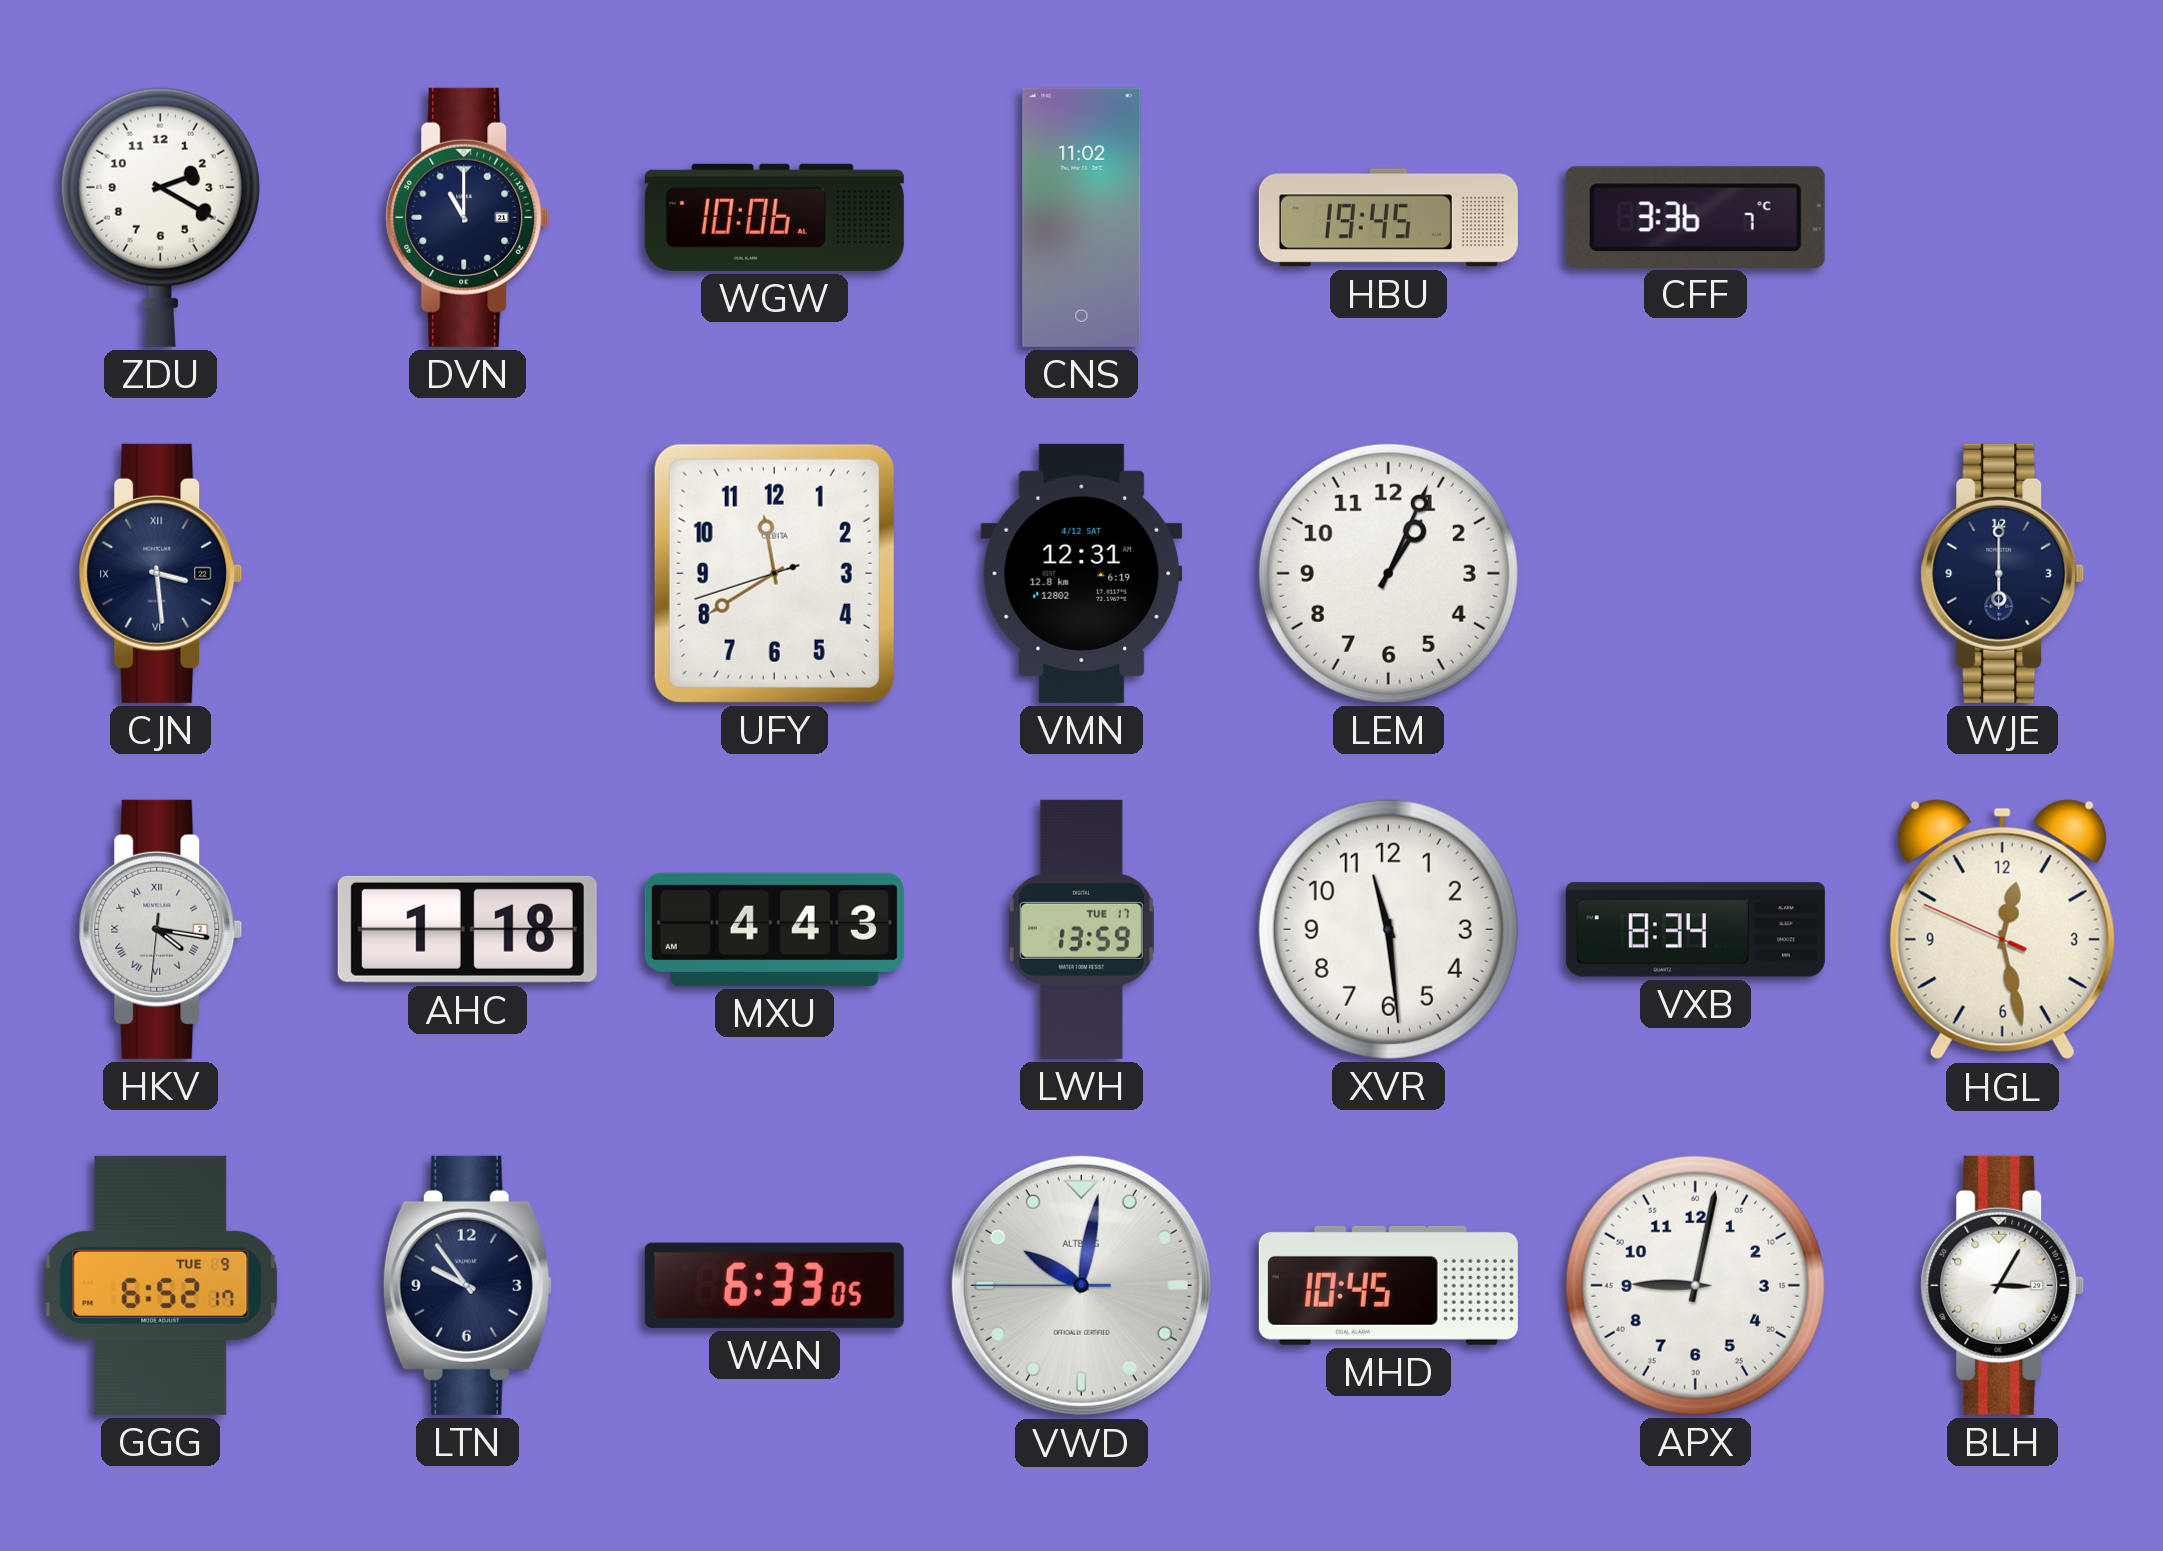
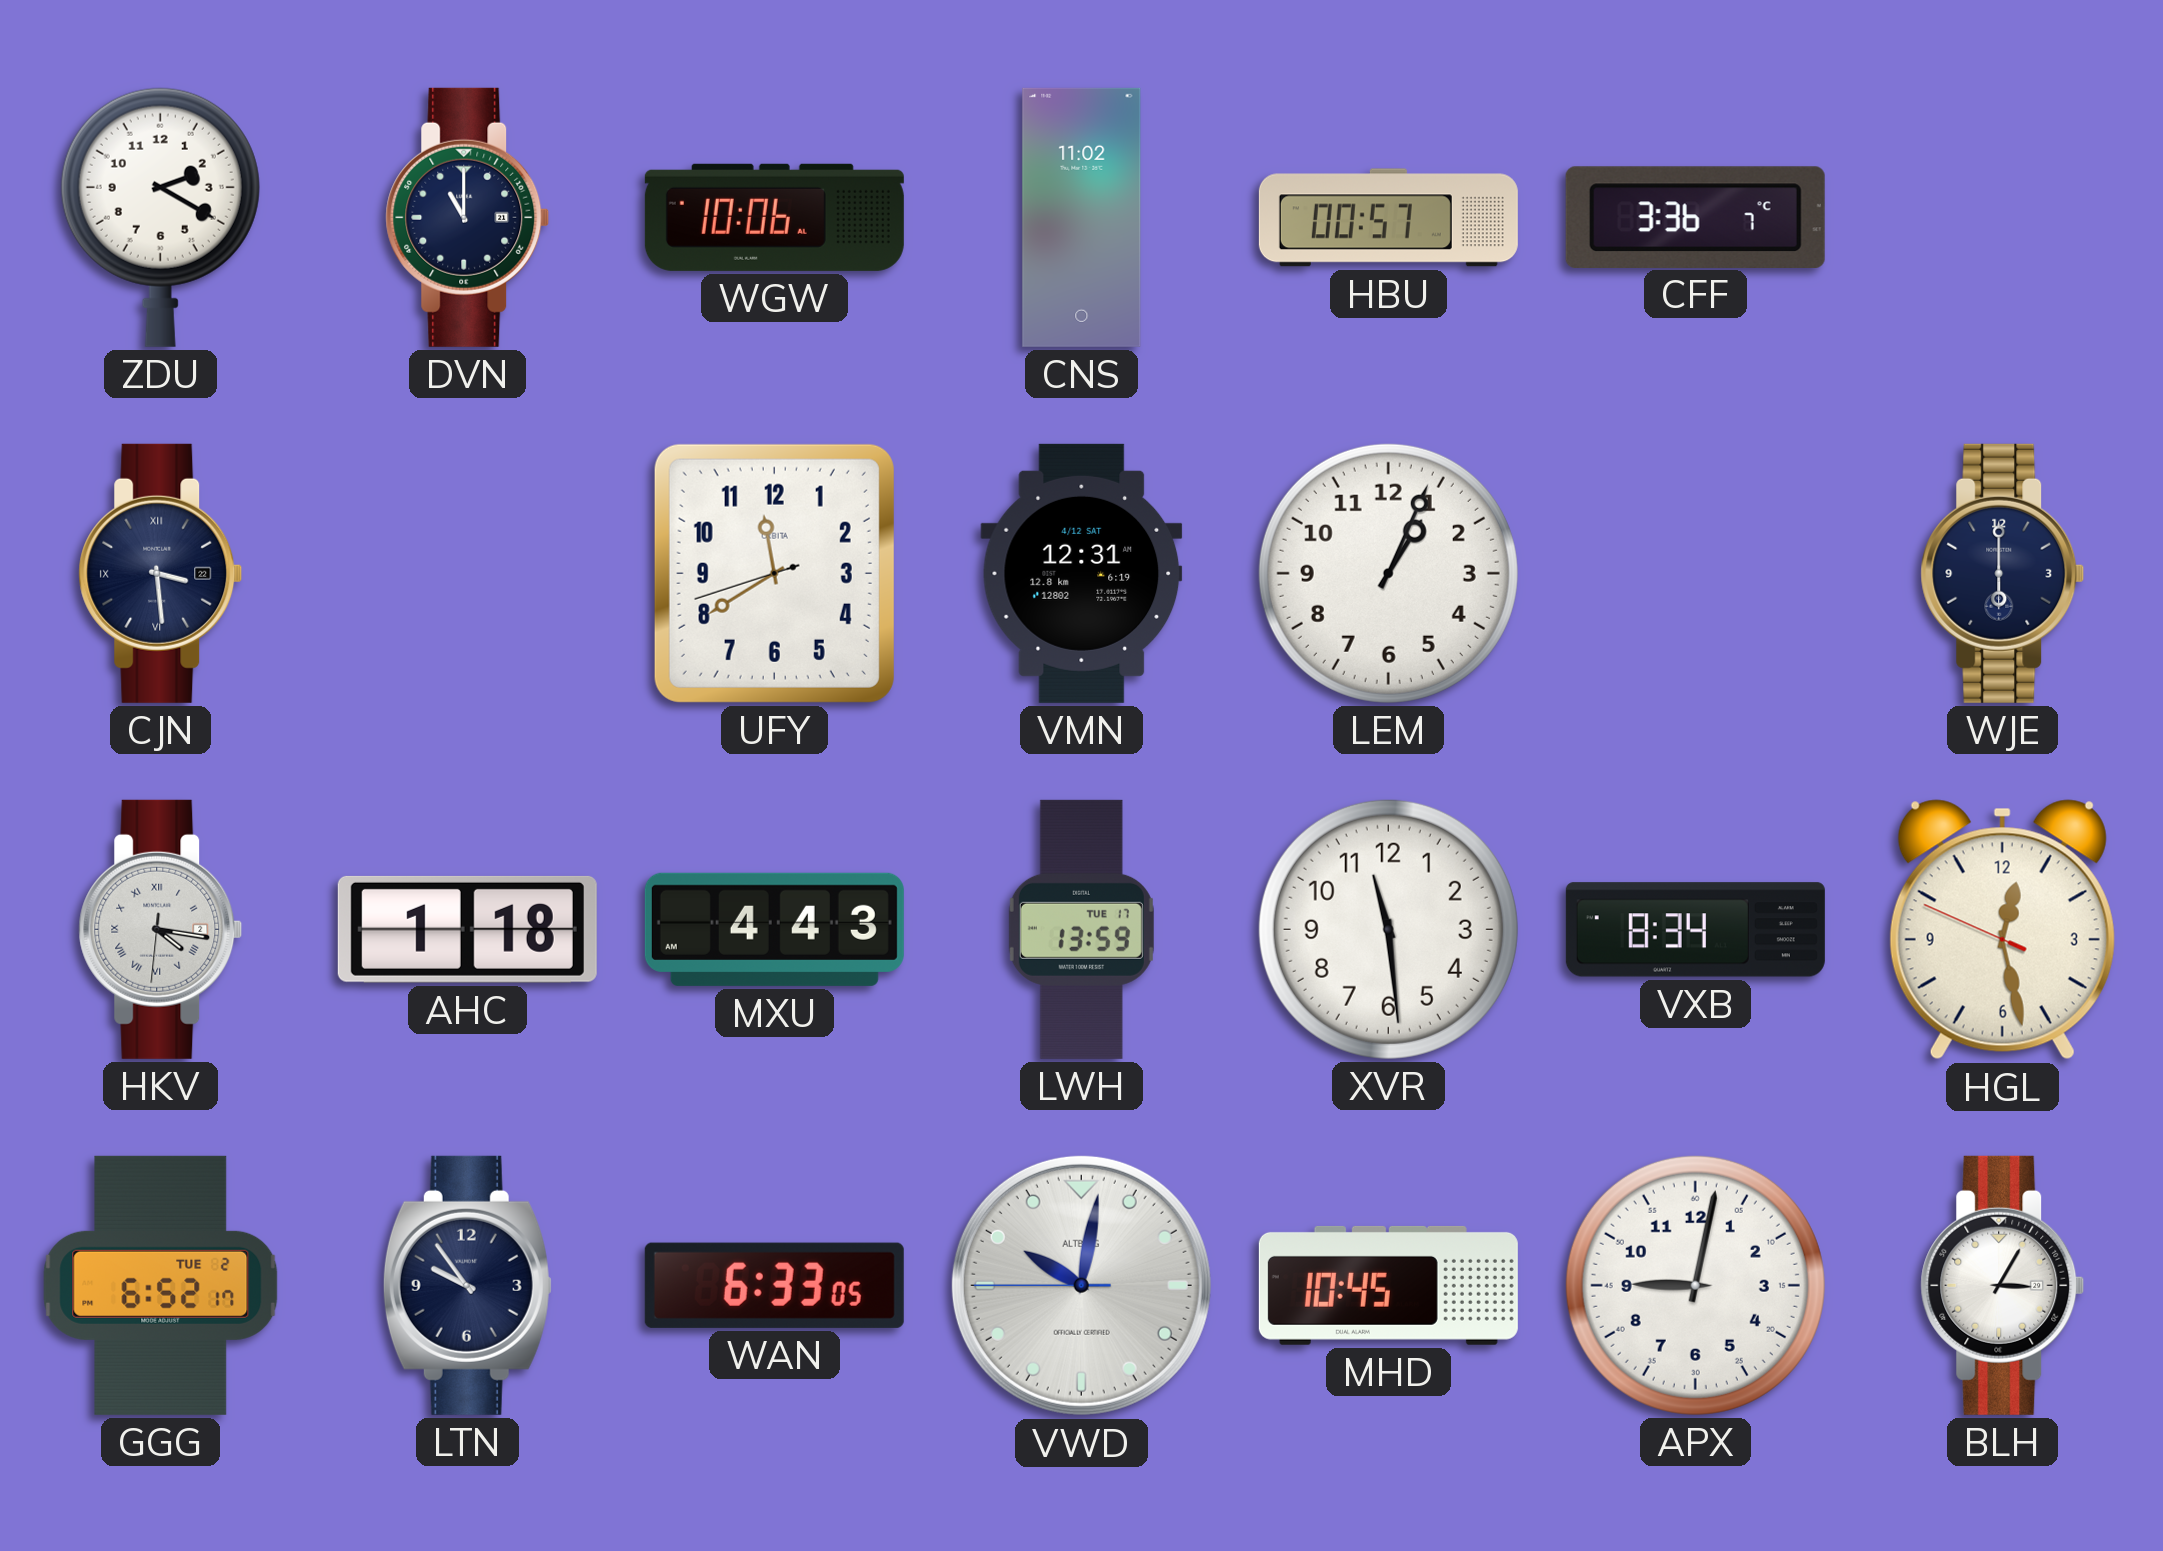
HBU: 19:45 -> 00:57
GGG date: TUE 9 -> TUE 2
